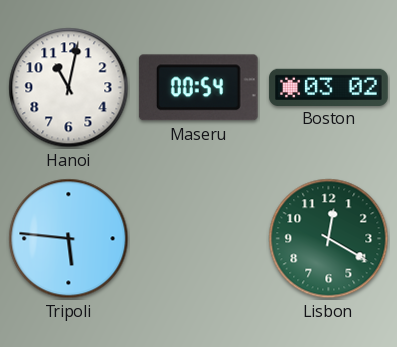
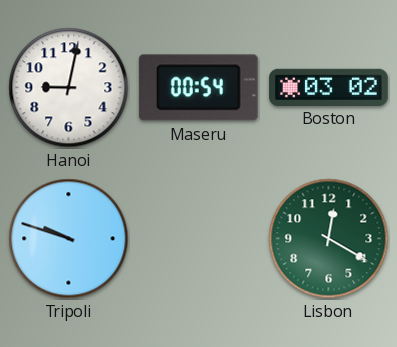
Hanoi: 11:02 -> 9:02
Tripoli: 5:46 -> 9:48
